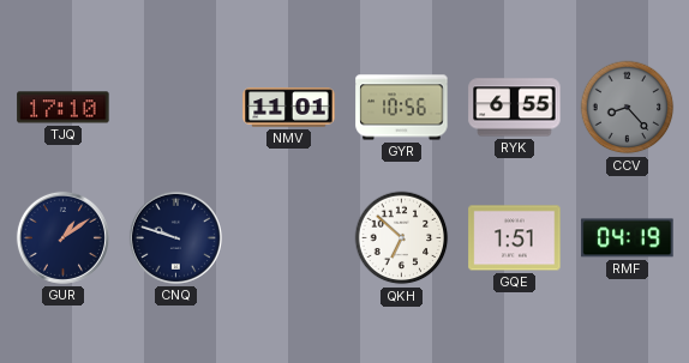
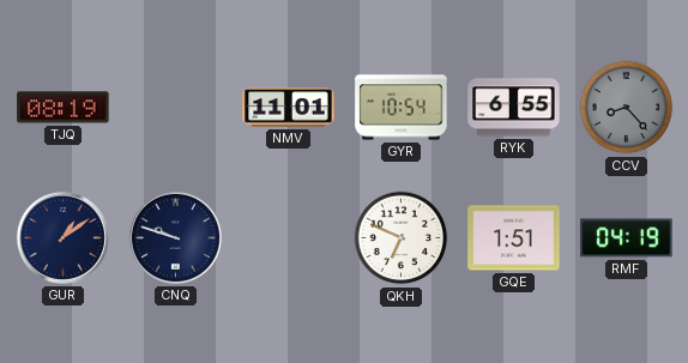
TJQ: 17:10 -> 08:19
GYR: 10:56 -> 10:54
QKH: 6:52 -> 6:49
